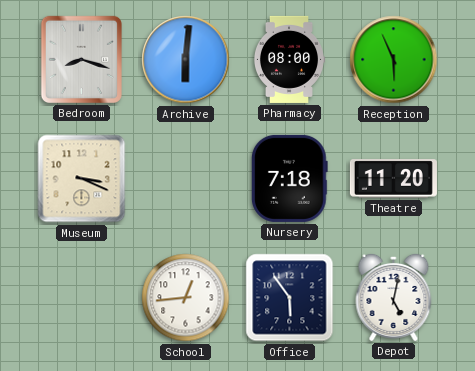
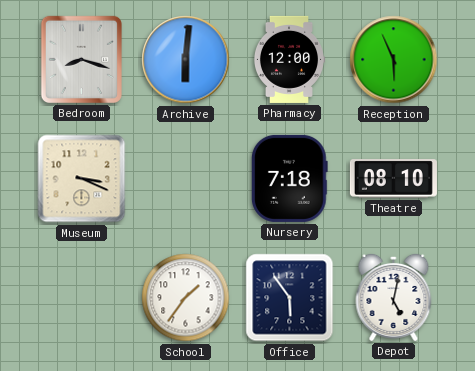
Pharmacy: 08:00 -> 12:00
Theatre: 11:20 -> 08:10
School: 12:44 -> 1:36
